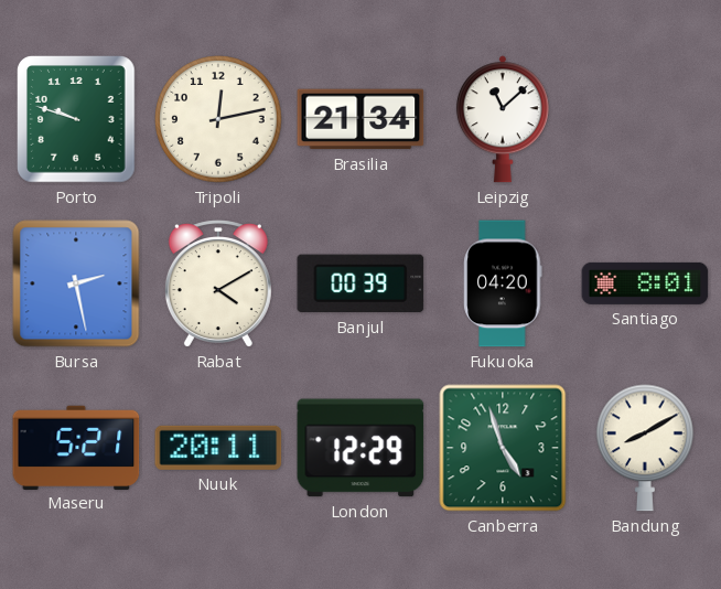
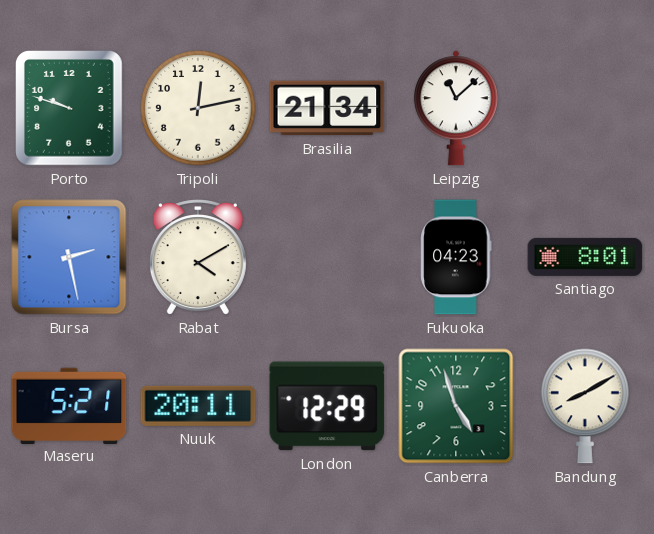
Banjul: 00:39 -> none
Fukuoka: 04:20 -> 04:23
